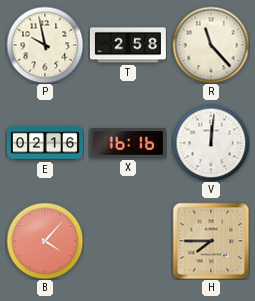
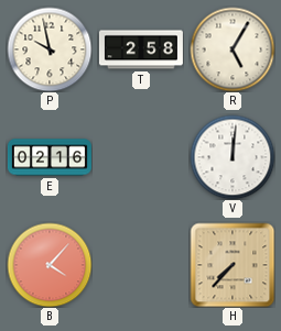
R: 11:23 -> 5:05
X: 16:16 -> none
H: 7:45 -> 7:37
